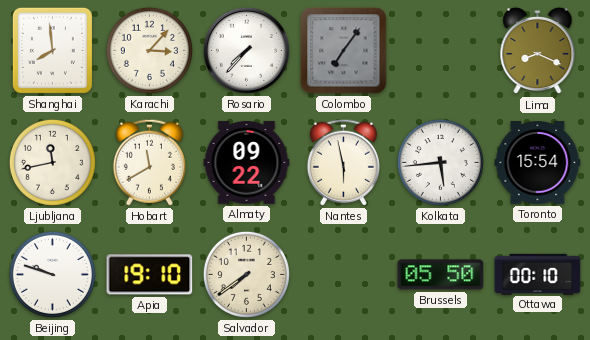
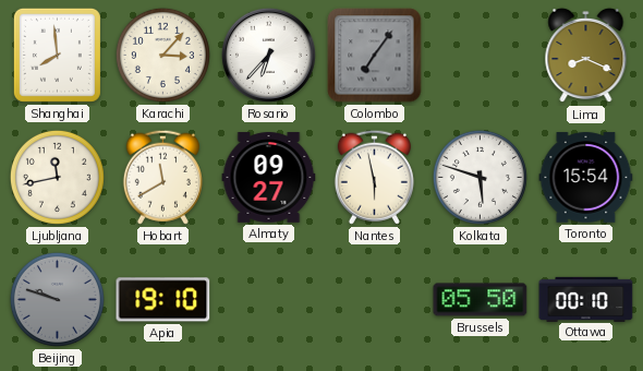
Rosario: 7:37 -> 6:37
Almaty: 09:22 -> 09:27
Kolkata: 5:44 -> 5:48
Beijing dial: white -> grey
Salvador: 7:39 -> none
